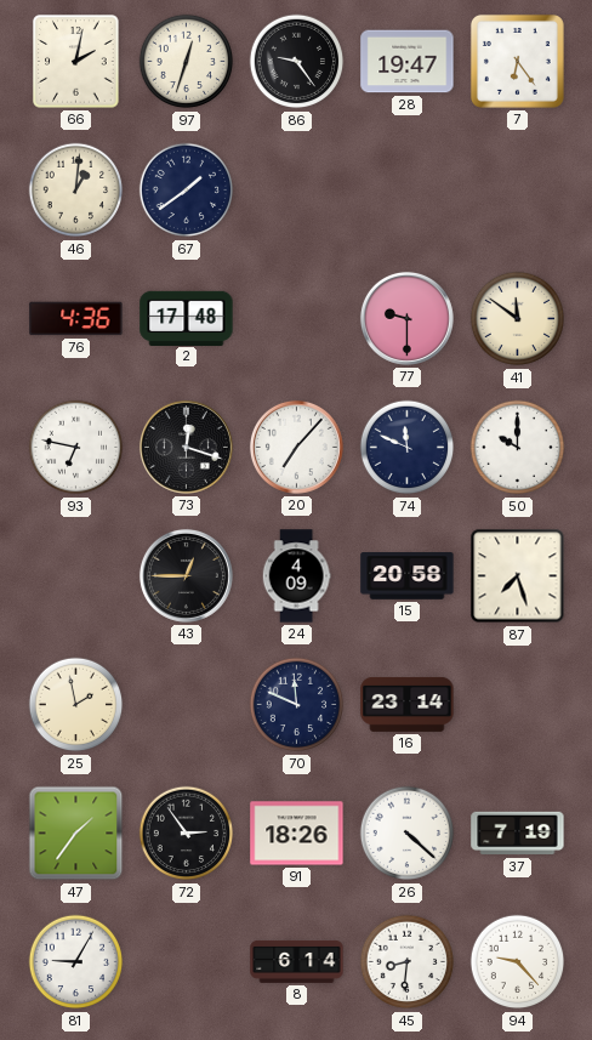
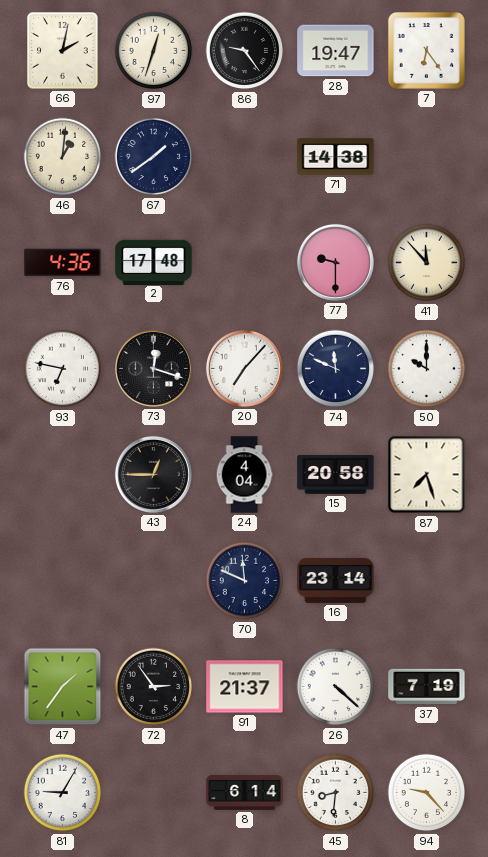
71: none -> 14:38
41: 11:51 -> 11:53
24: 4:09 -> 4:04
25: 1:58 -> none
91: 18:26 -> 21:37
